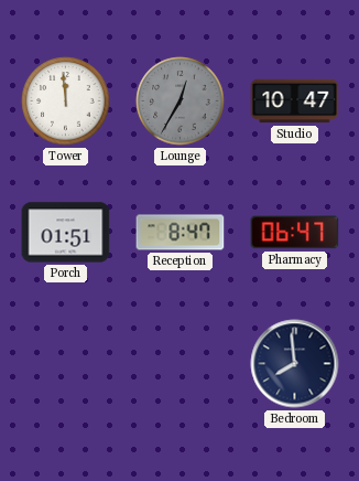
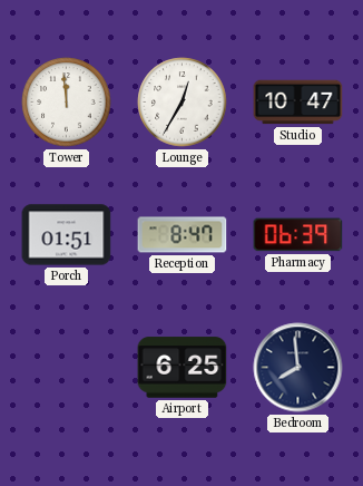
Lounge dial: grey -> white
Pharmacy: 06:47 -> 06:39
Airport: none -> 6:25
